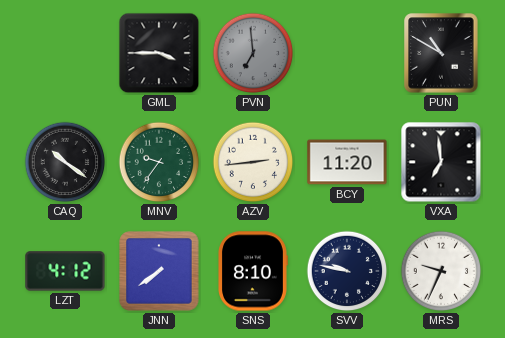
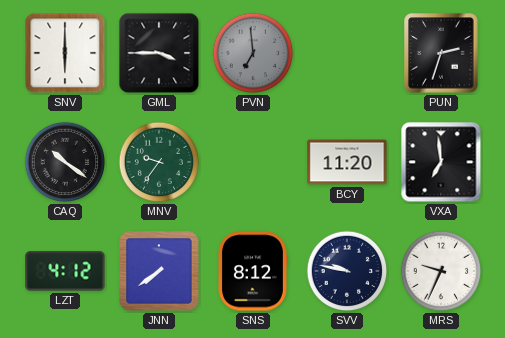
SNV: none -> 6:00
PUN: 10:50 -> 2:33
AZV: 2:44 -> none
SNS: 8:10 -> 8:12
